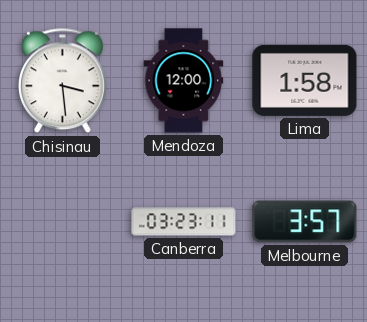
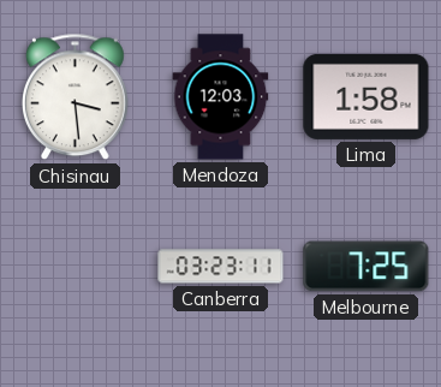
Mendoza: 12:00 -> 12:03
Melbourne: 3:57 -> 7:25
